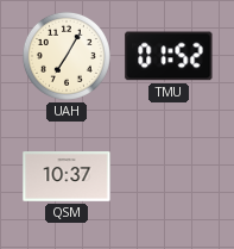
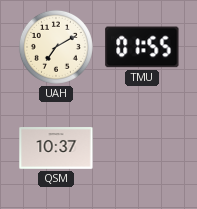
UAH: 7:05 -> 7:10
TMU: 01:52 -> 01:55
